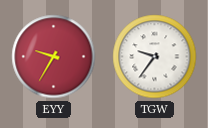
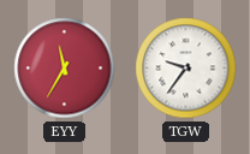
EYY: 9:35 -> 11:35
